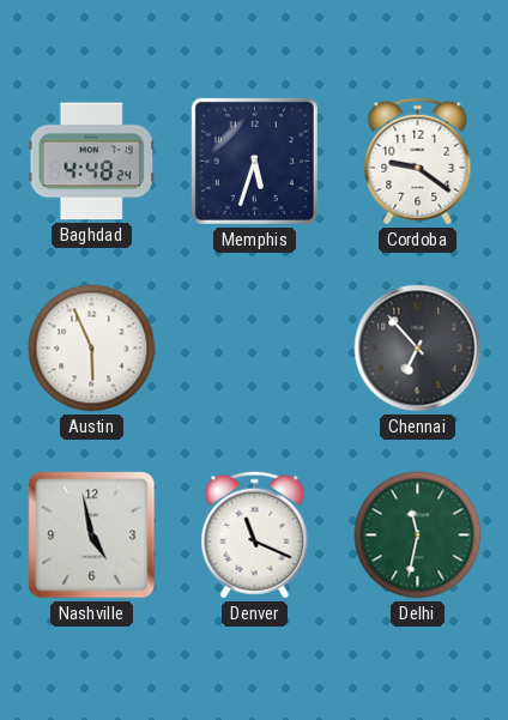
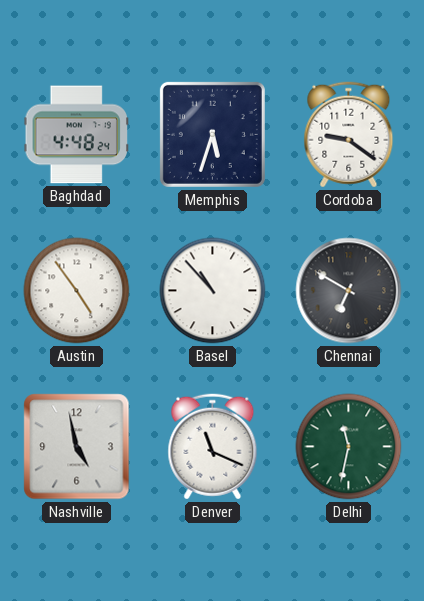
Austin: 5:56 -> 4:54
Basel: none -> 10:53
Chennai: 6:53 -> 6:50
